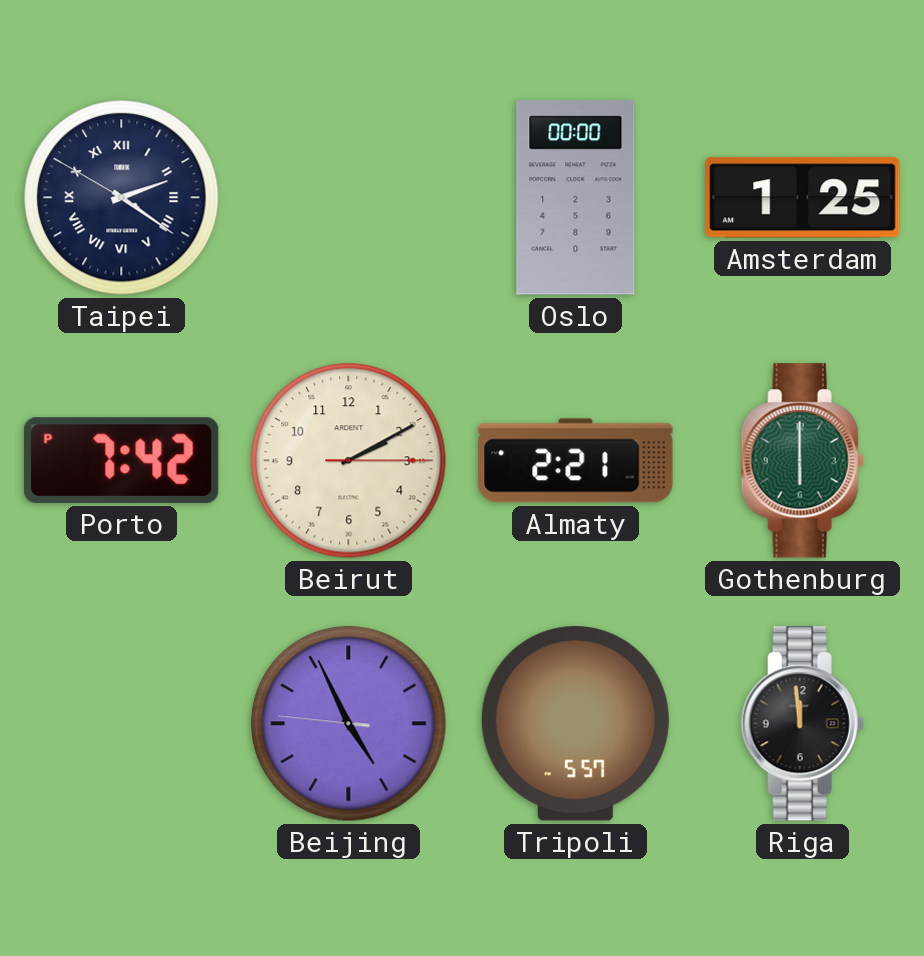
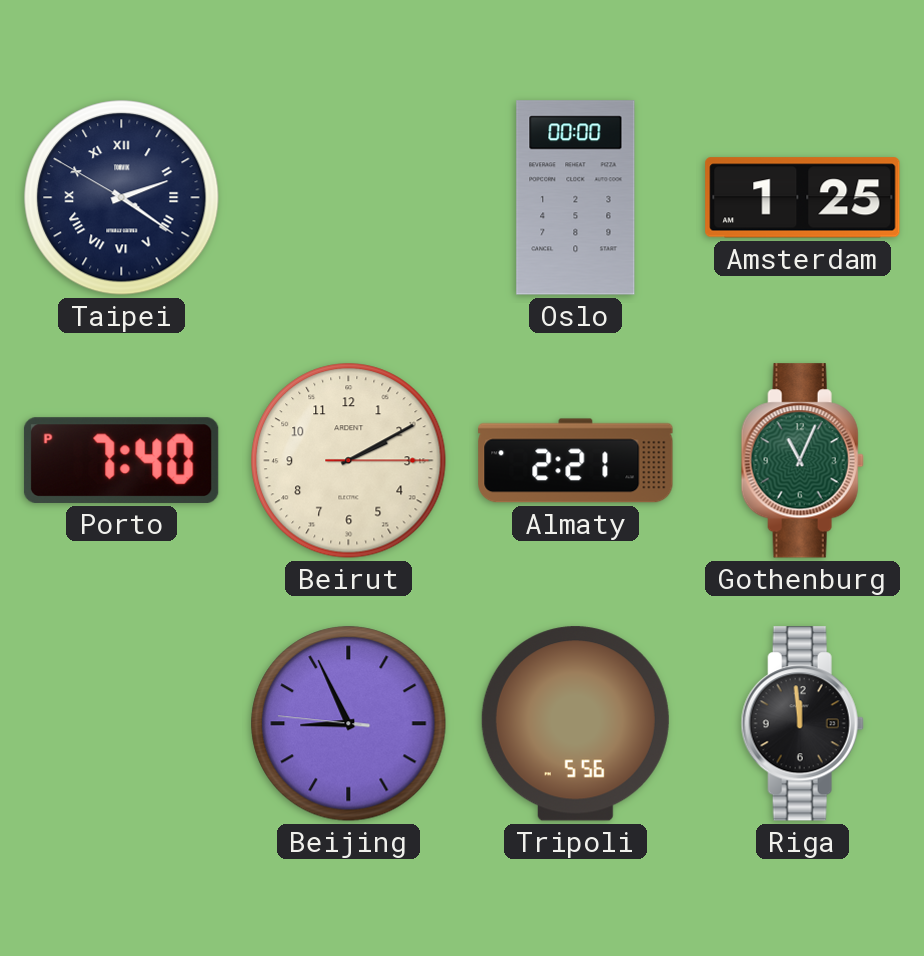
Porto: 7:42 -> 7:40
Gothenburg: 6:00 -> 11:04
Beijing: 4:55 -> 8:55
Tripoli: 5:57 -> 5:56
